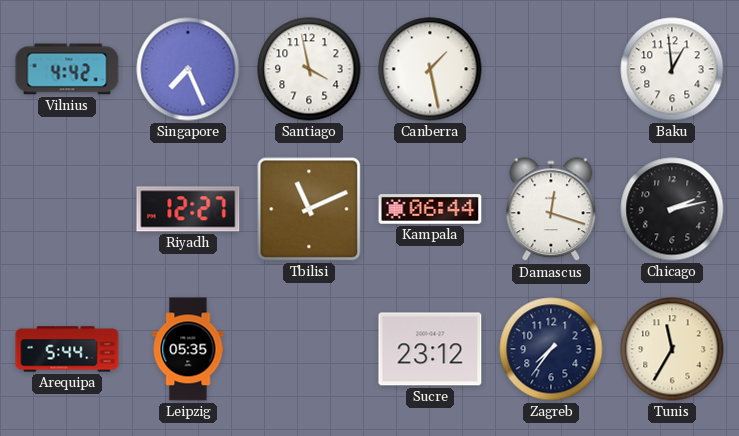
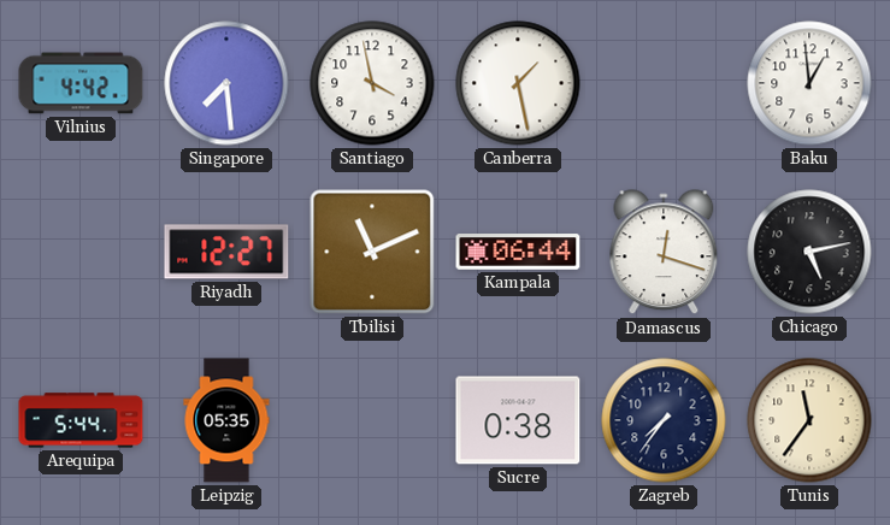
Singapore: 7:26 -> 7:29
Chicago: 2:13 -> 5:13
Sucre: 23:12 -> 0:38
Tunis: 11:35 -> 11:36
